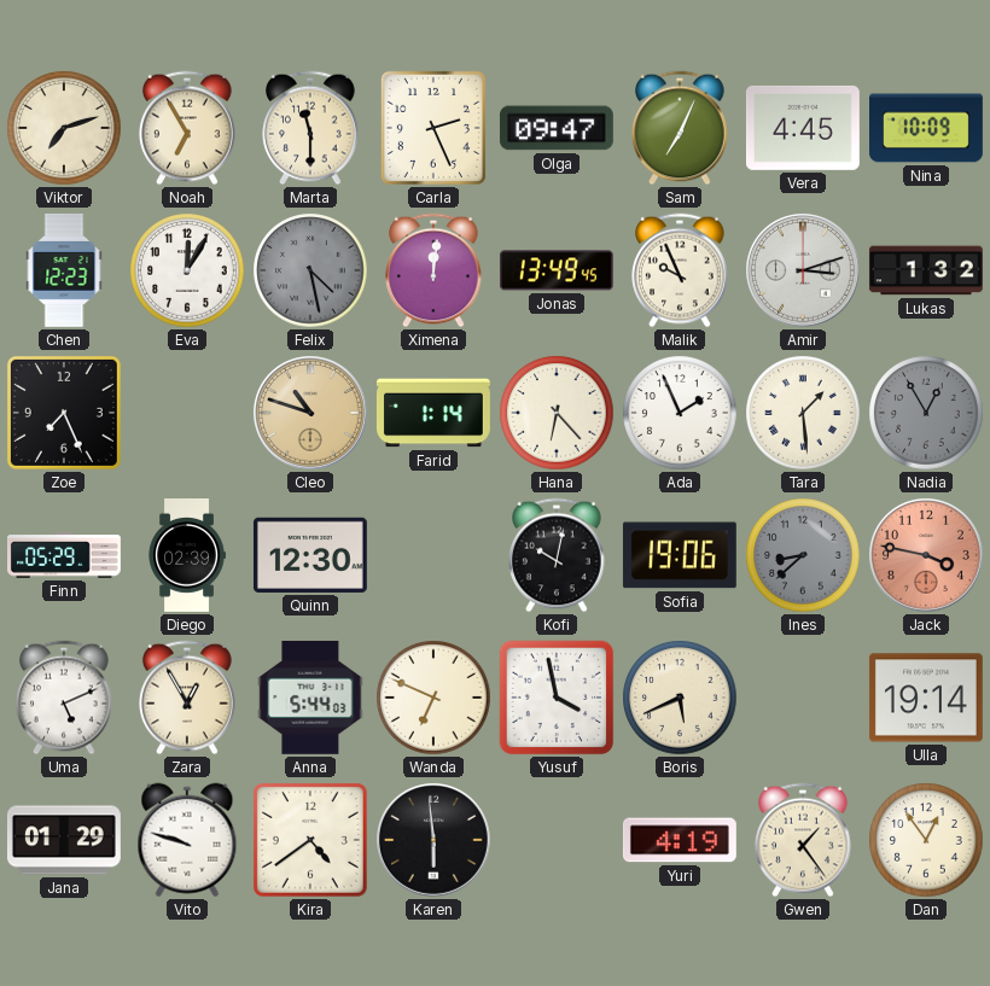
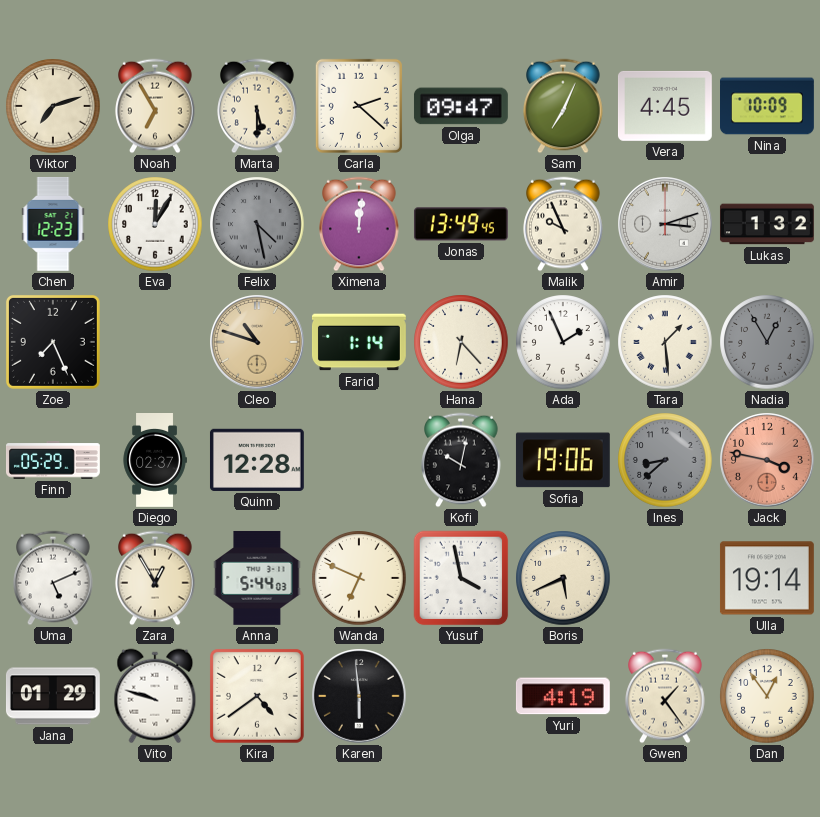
Marta: 11:30 -> 5:30
Carla: 2:26 -> 2:22
Diego: 02:39 -> 02:37
Quinn: 12:30 -> 12:28
